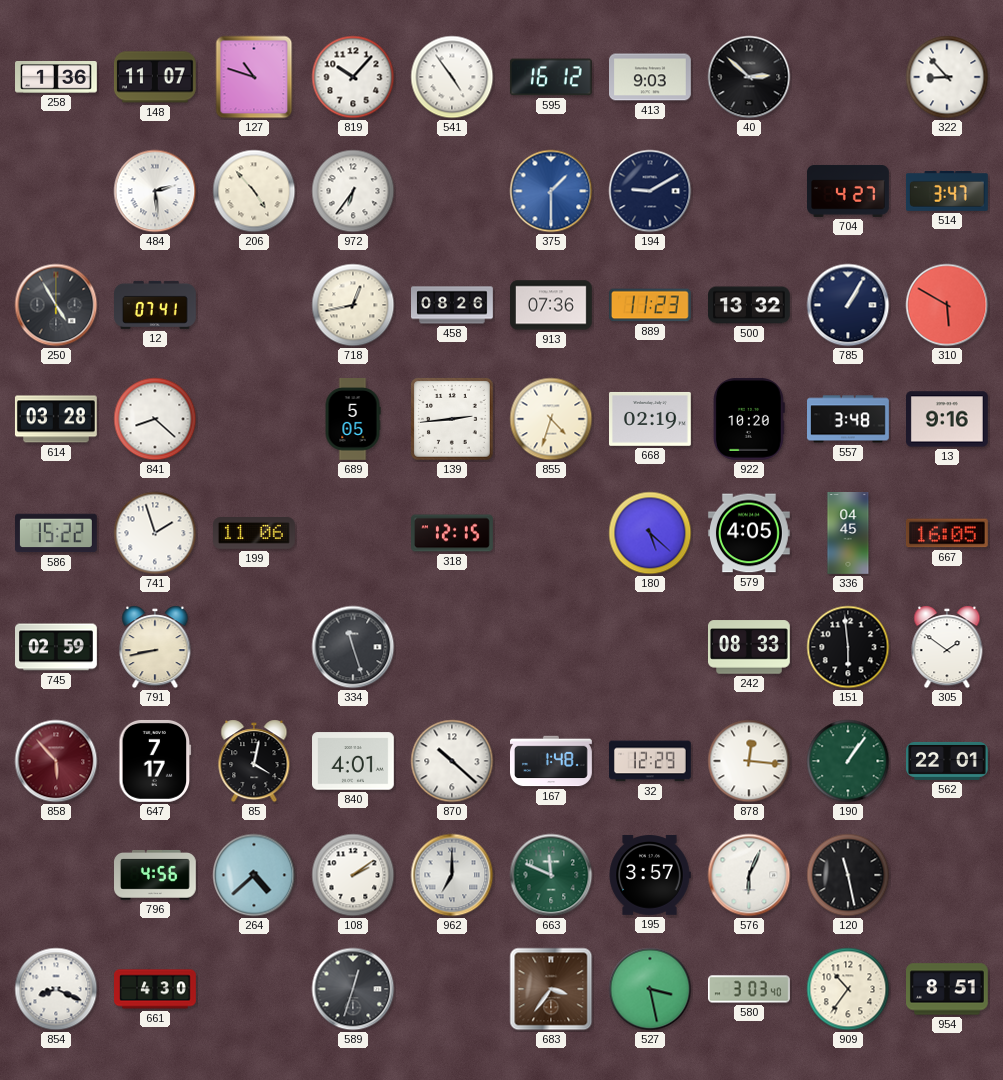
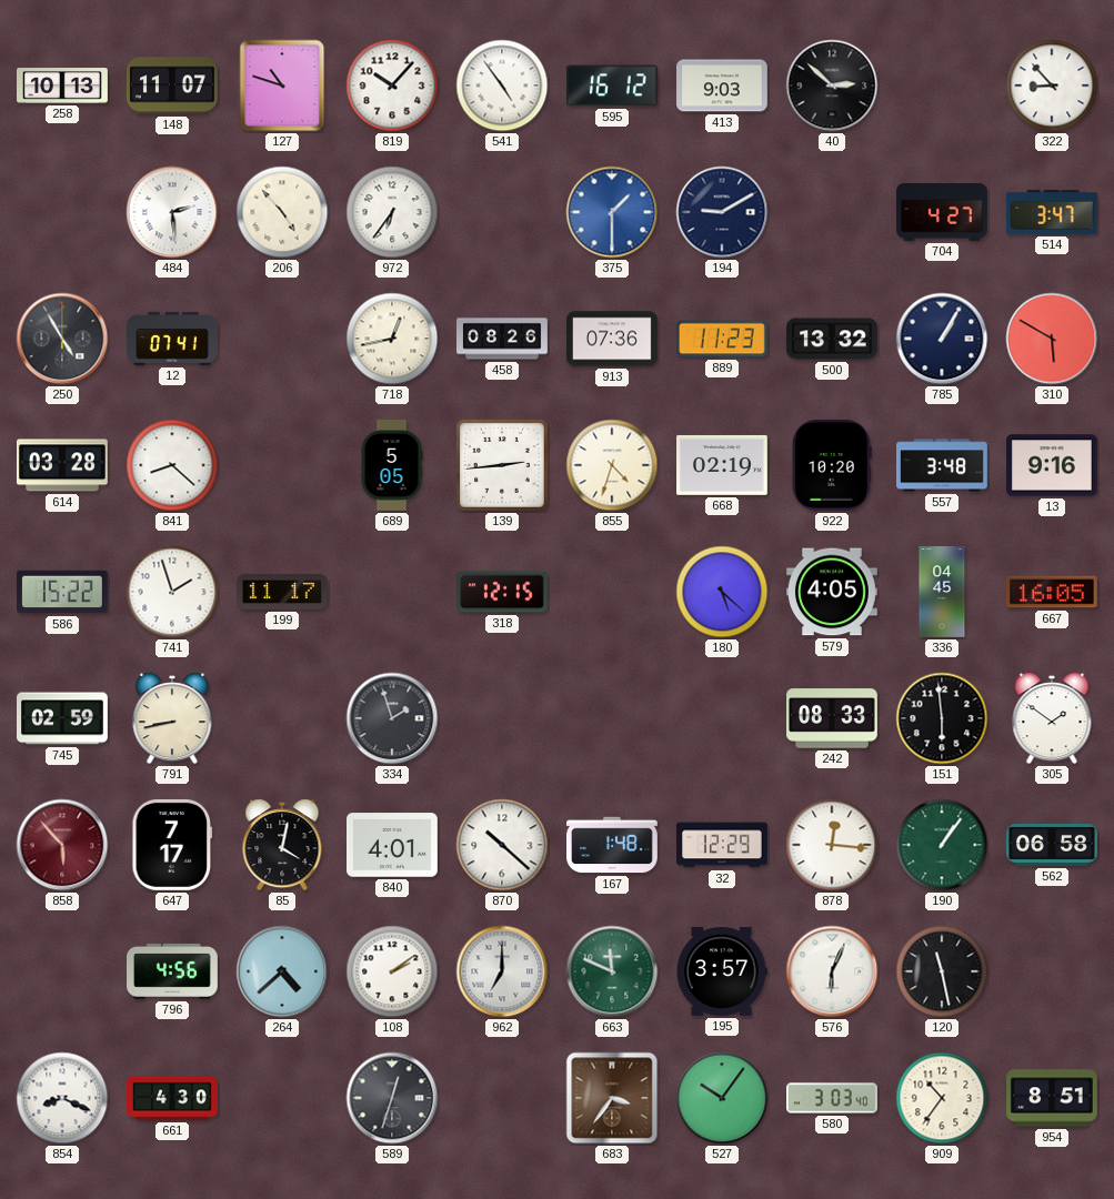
258: 1:36 -> 10:13
199: 11:06 -> 11:17
334: 11:27 -> 1:57
562: 22:01 -> 06:58
527: 3:28 -> 10:06
